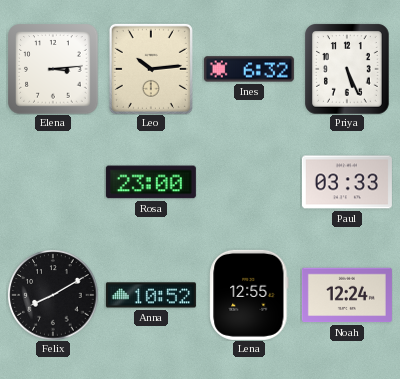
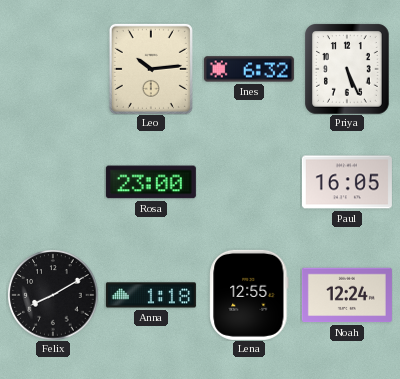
Elena: 3:14 -> none
Paul: 03:33 -> 16:05
Anna: 10:52 -> 1:18
